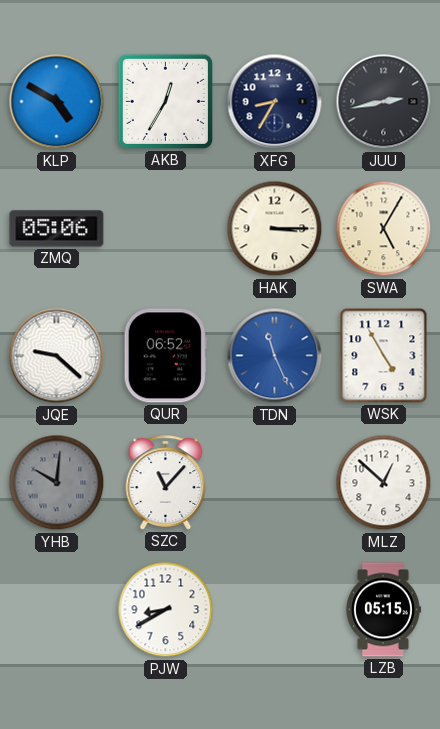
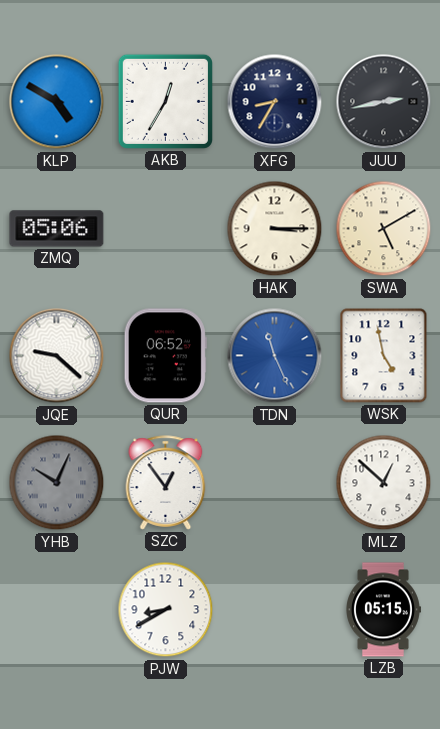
SWA: 5:05 -> 5:10
WSK: 4:55 -> 4:58
YHB: 10:01 -> 10:04
SZC: 11:07 -> 12:54
